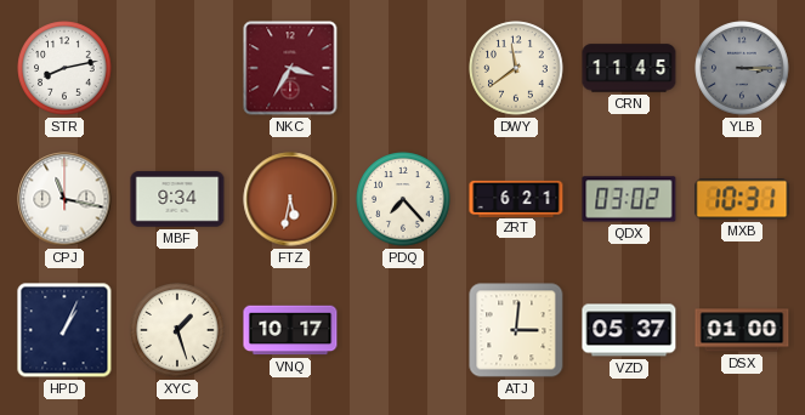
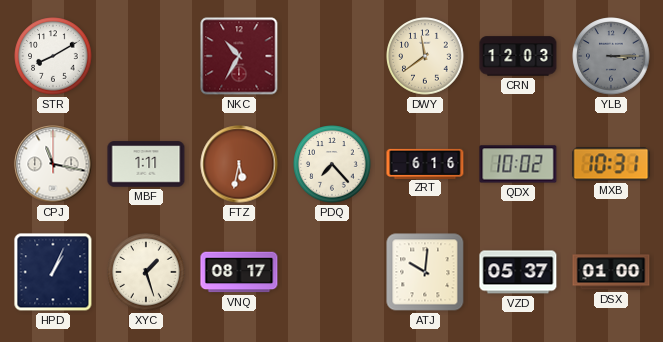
STR: 8:13 -> 8:10
NKC: 3:35 -> 10:35
CRN: 11:45 -> 12:03
MBF: 9:34 -> 1:11
ZRT: 6:21 -> 6:16
QDX: 03:02 -> 10:02
VNQ: 10:17 -> 08:17
ATJ: 3:01 -> 10:01
